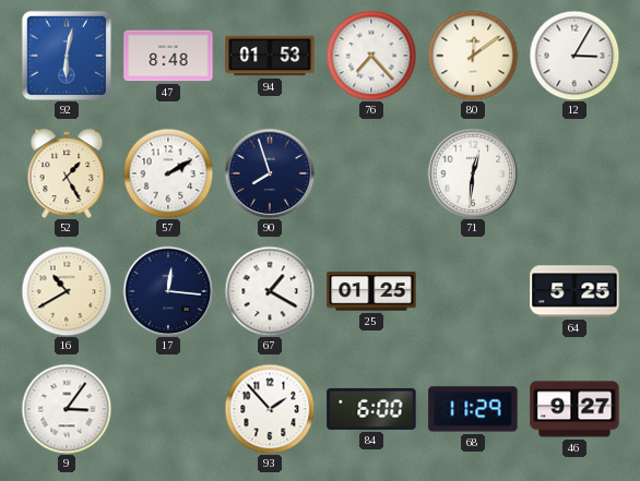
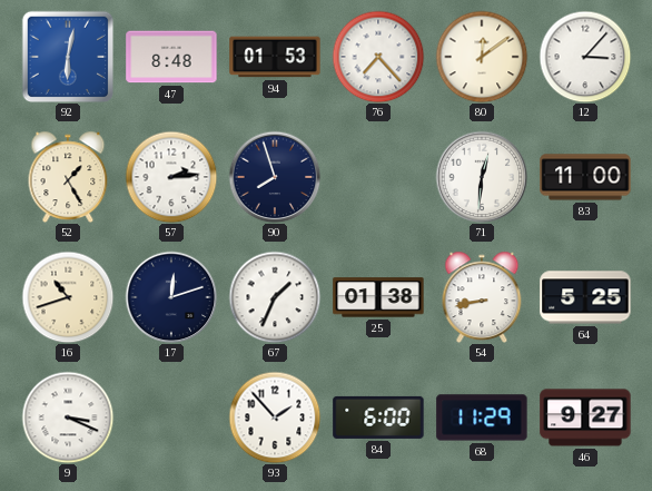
12: 3:05 -> 3:07
57: 2:10 -> 2:14
83: none -> 11:00
16: 10:40 -> 10:42
17: 12:16 -> 12:12
67: 1:20 -> 1:34
25: 01:25 -> 01:38
54: none -> 8:43
9: 3:06 -> 3:19
